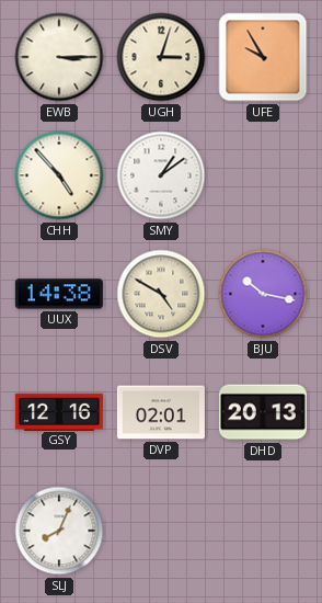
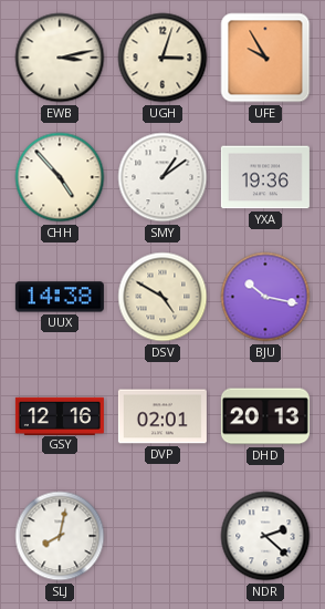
EWB: 3:15 -> 3:13
YXA: none -> 19:36
SLJ: 8:04 -> 8:02
NDR: none -> 2:22
